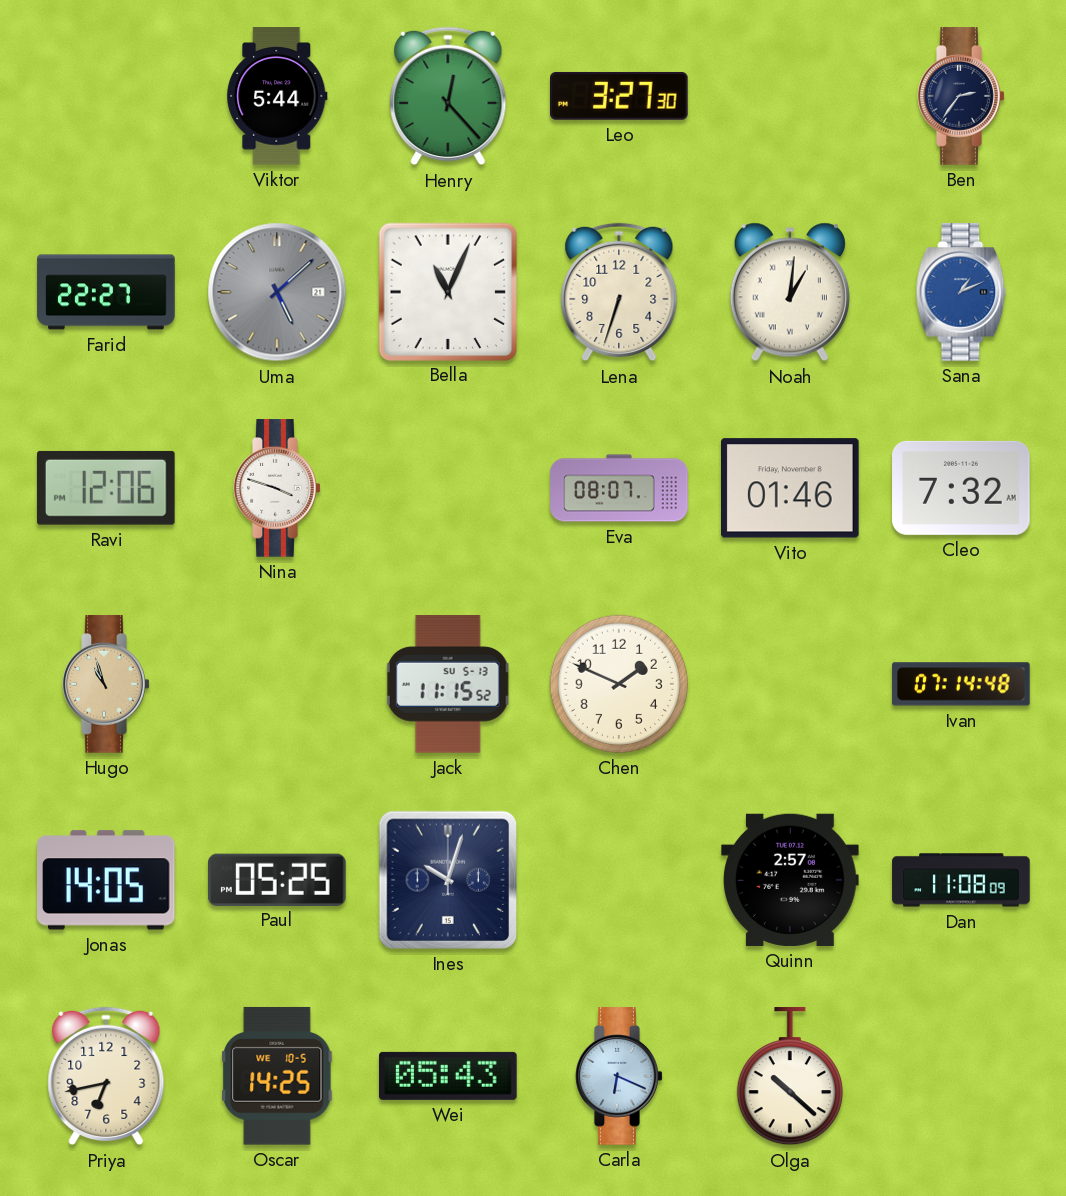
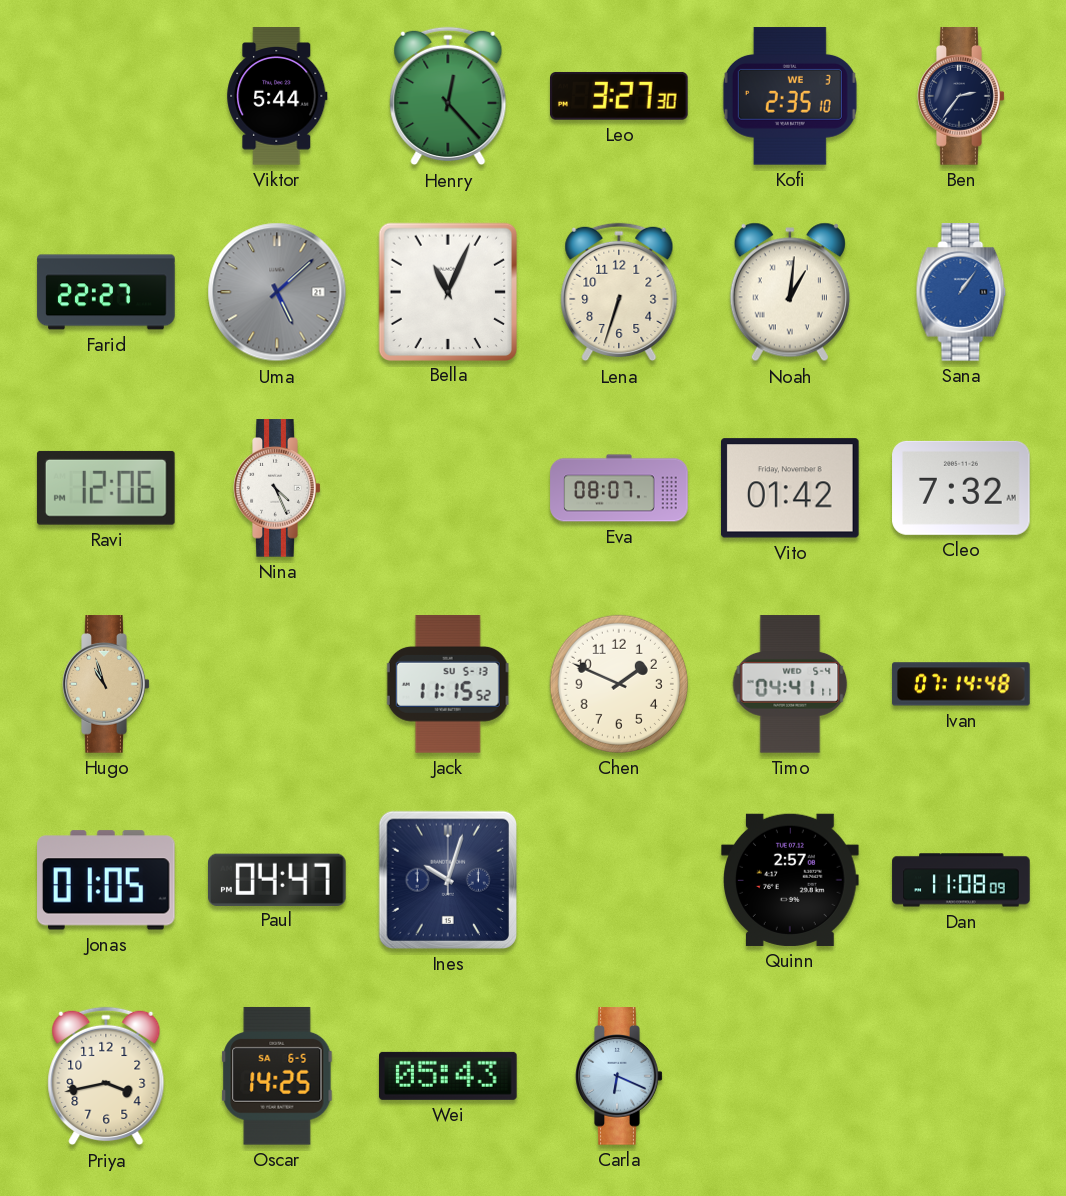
Kofi: none -> 2:35
Sana: 1:11 -> 1:06
Nina: 3:48 -> 4:26
Vito: 01:46 -> 01:42
Timo: none -> 04:41
Jonas: 14:05 -> 01:05
Paul: 05:25 -> 04:47
Priya: 6:43 -> 3:43
Oscar date: WE 10-5 -> SA 6-5
Olga: 10:22 -> none
